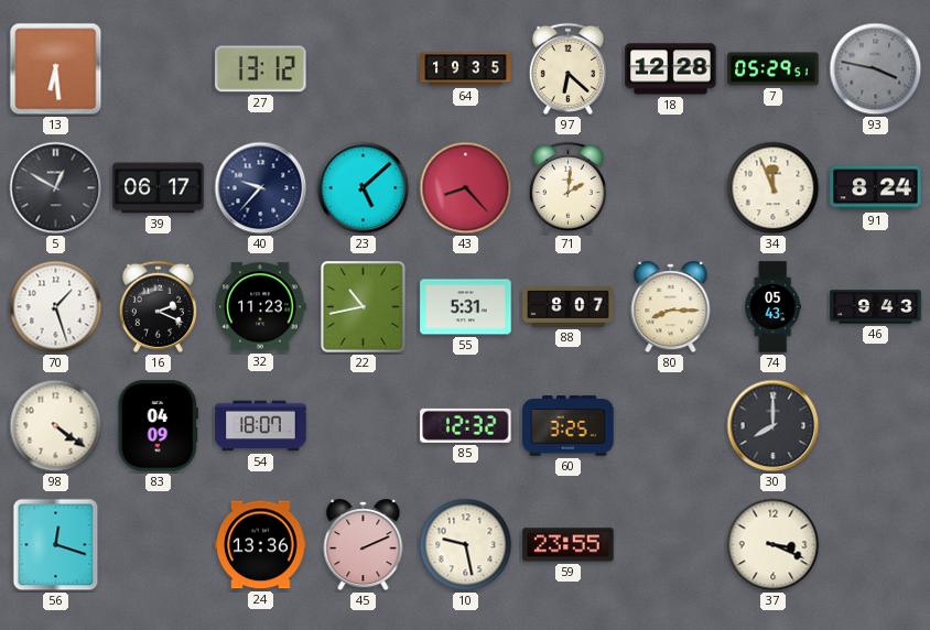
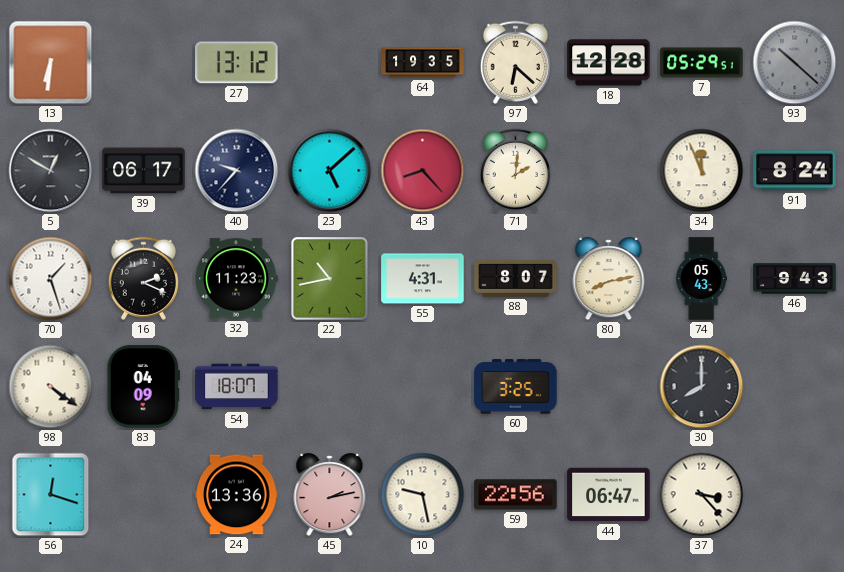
13: 6:29 -> 6:31
93: 3:47 -> 10:22
55: 5:31 -> 4:31
80: 8:15 -> 8:13
85: 12:32 -> none
45: 2:11 -> 2:13
59: 23:55 -> 22:56
44: none -> 06:47
37: 3:19 -> 3:23
